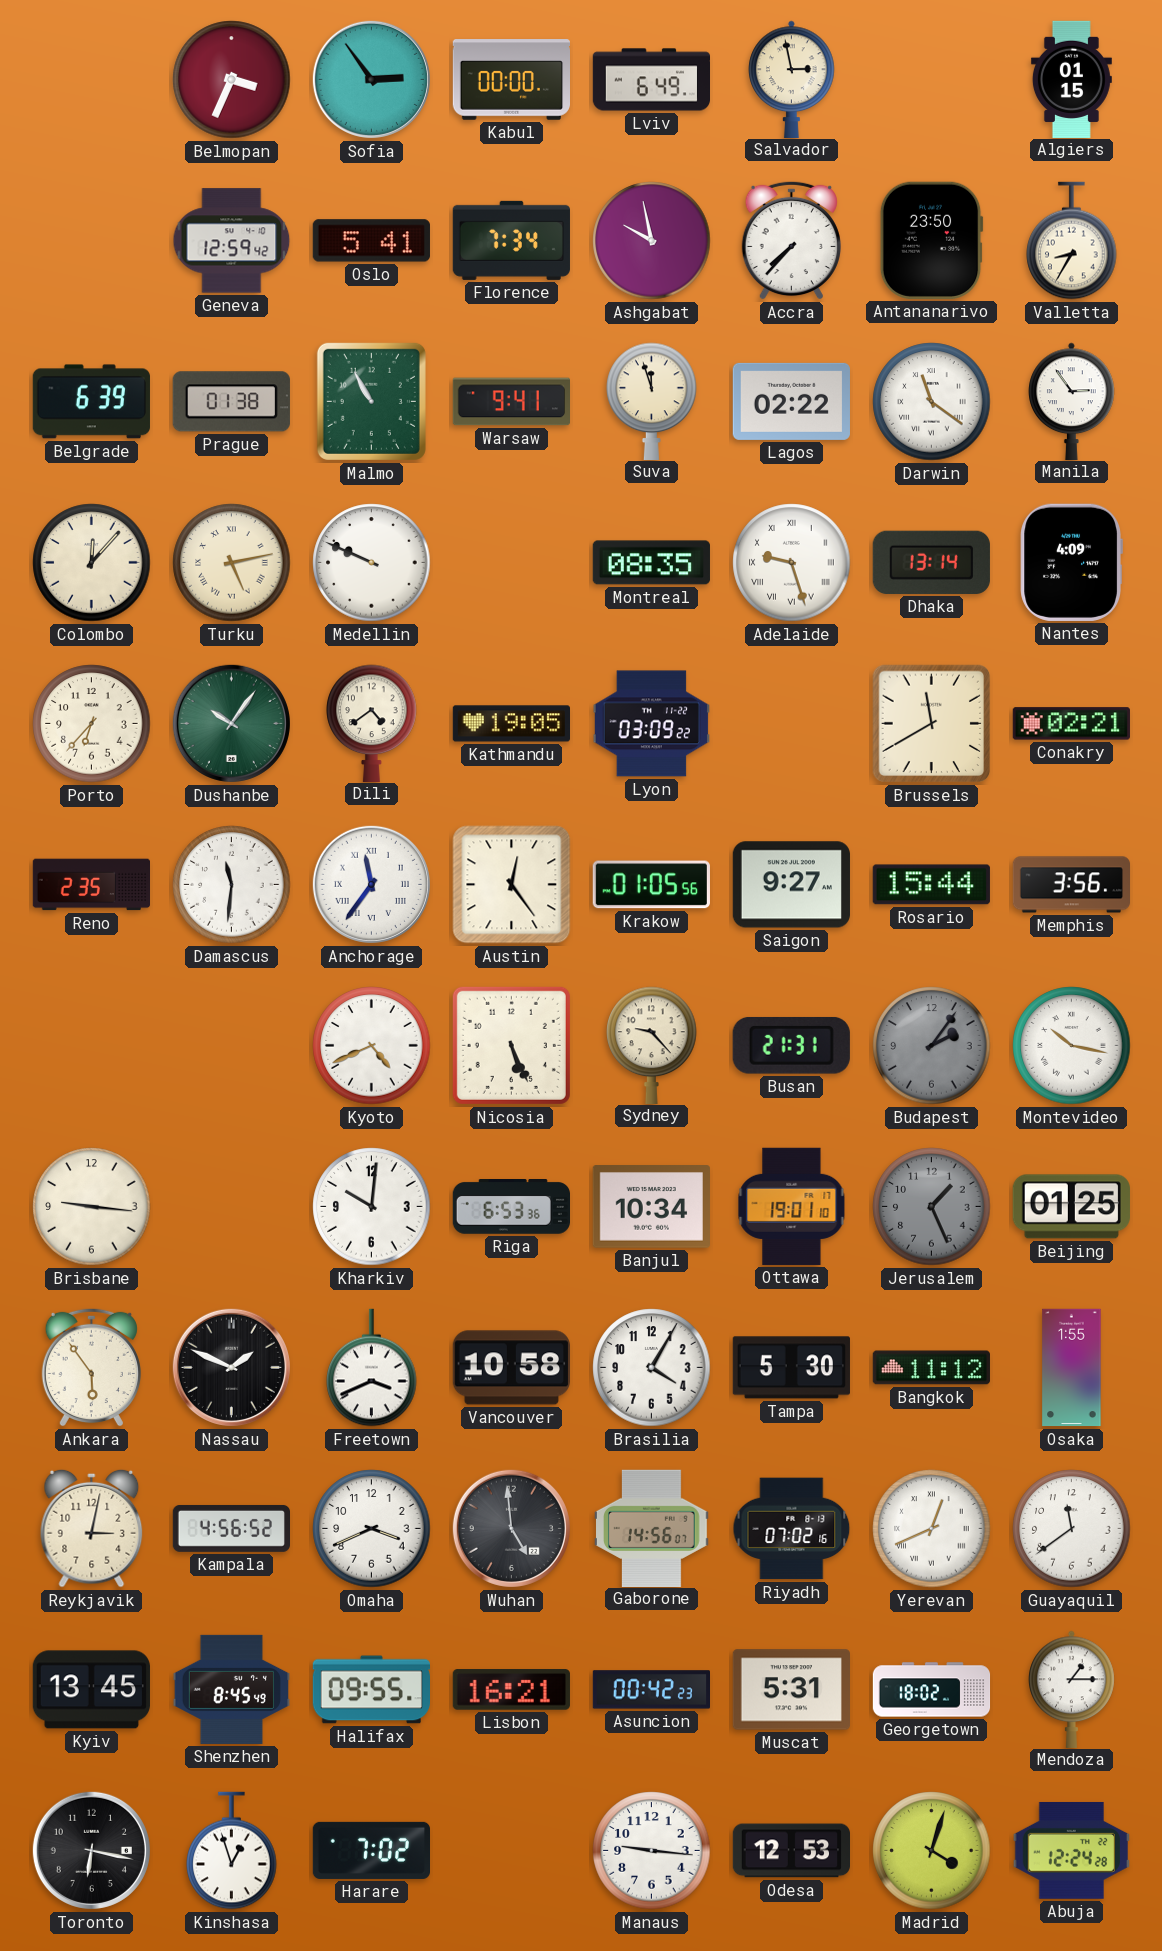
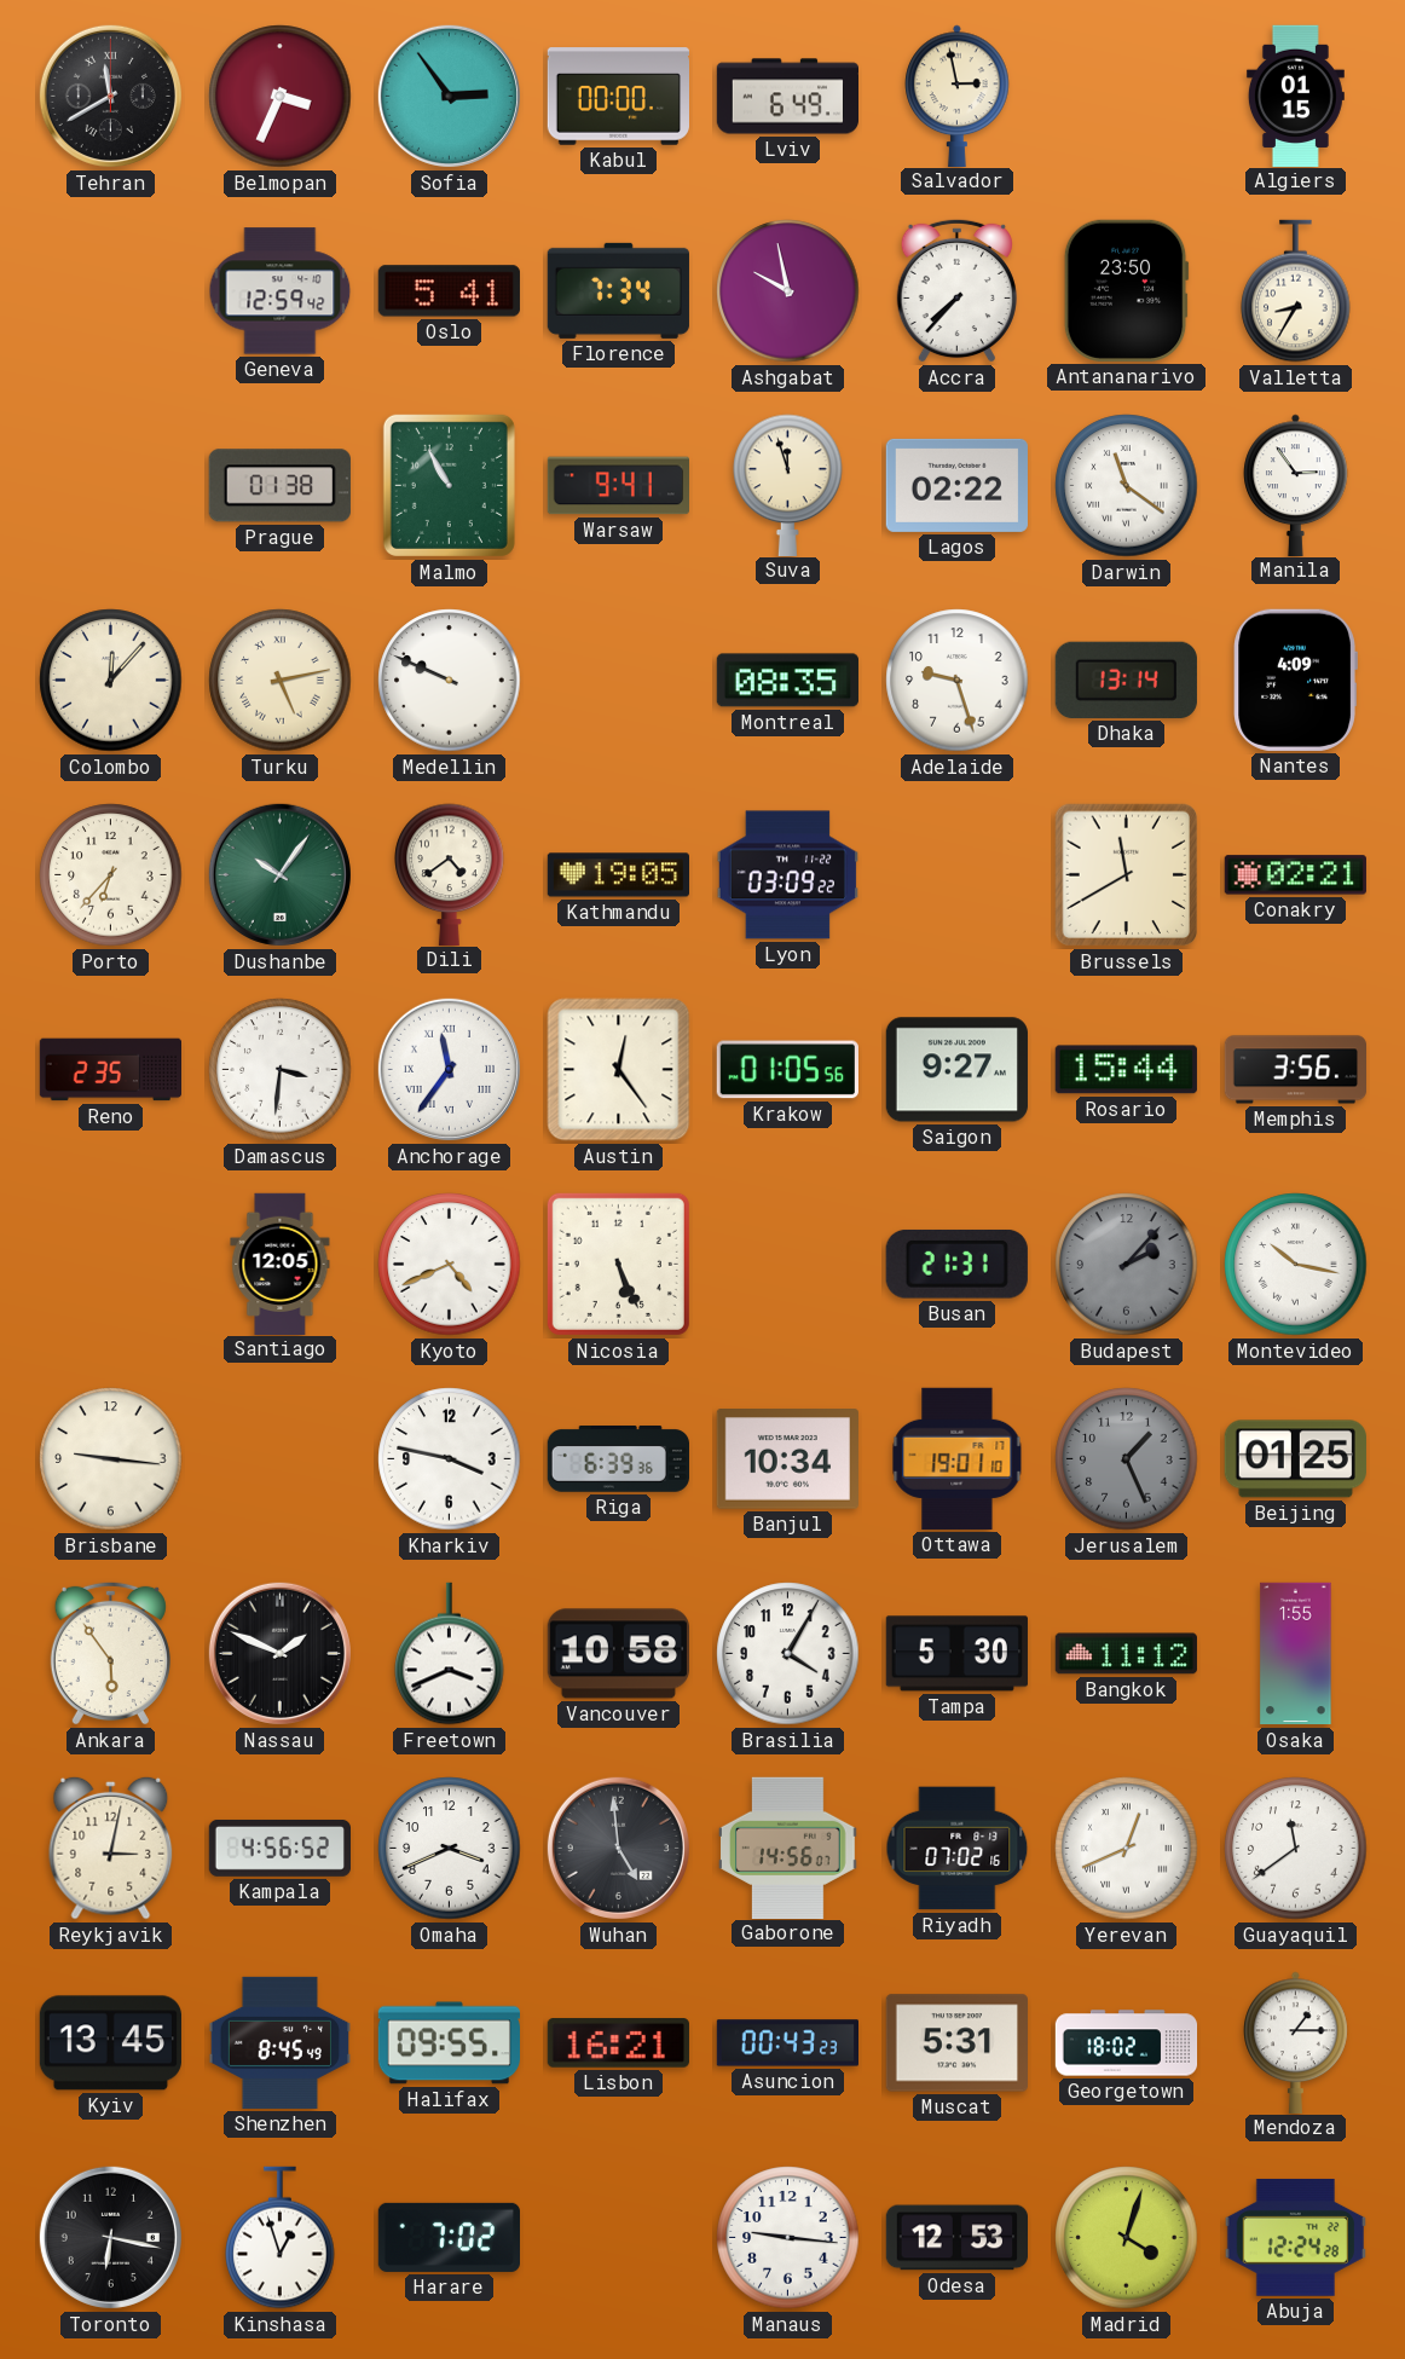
Tehran: none -> 11:40
Belgrade: 6:39 -> none
Adelaide numerals: Roman -> Arabic
Damascus: 11:31 -> 3:31
Santiago: none -> 12:05
Sydney: 9:23 -> none
Budapest: 2:06 -> 2:07
Kharkiv: 10:01 -> 3:47
Riga: 6:53 -> 6:39
Asuncion: 00:42 -> 00:43
